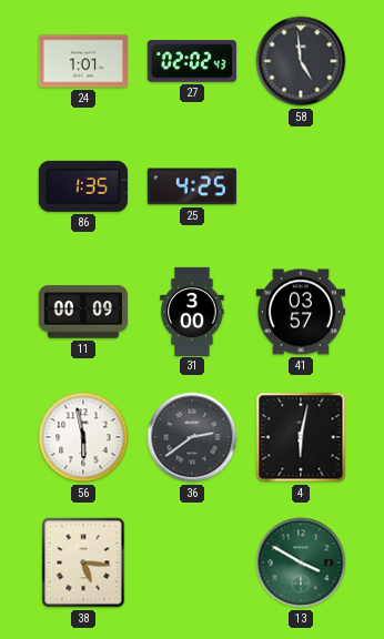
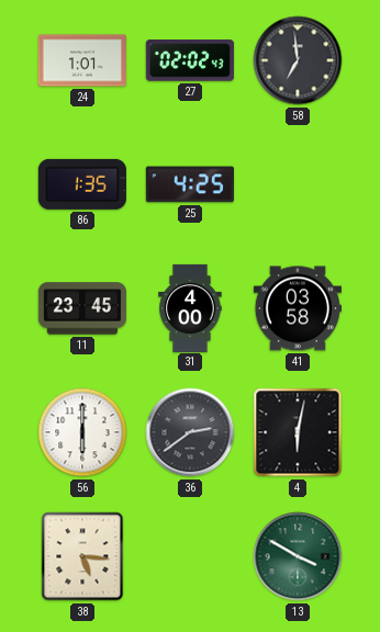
58: 4:59 -> 6:59
11: 00:09 -> 23:45
31: 3:00 -> 4:00
41: 03:57 -> 03:58
56: 5:58 -> 6:00
